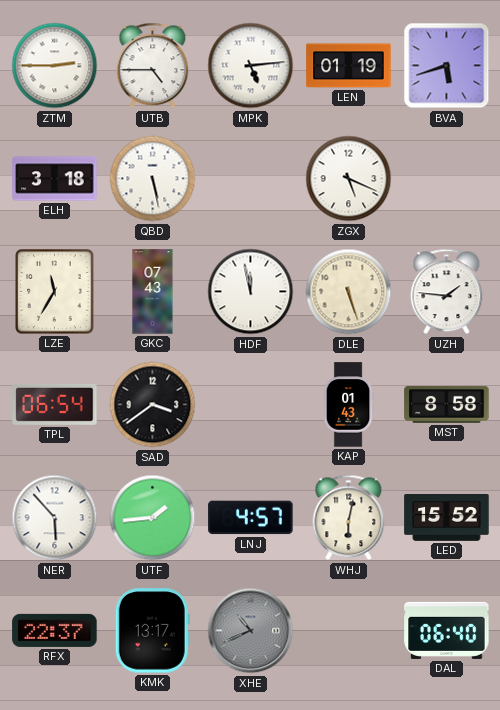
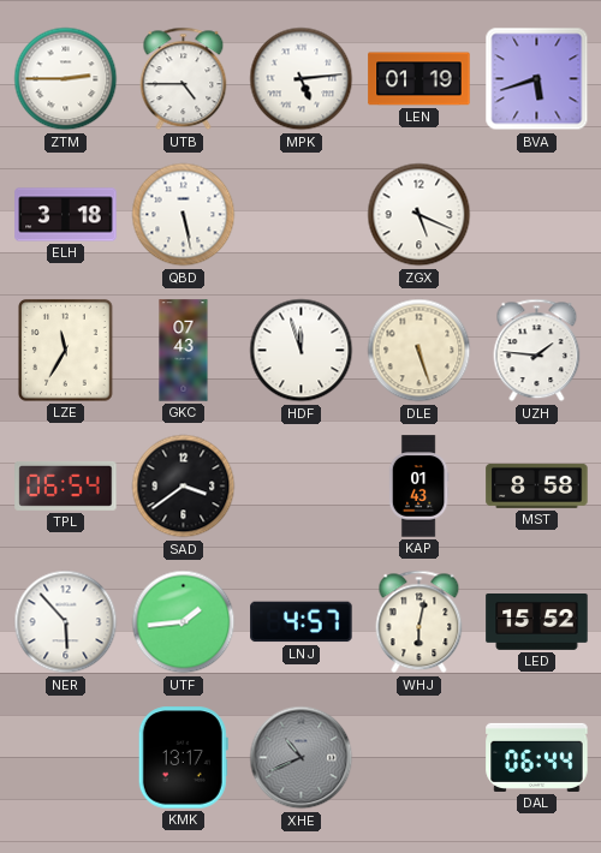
HDF: 11:58 -> 11:57
RFX: 22:37 -> none
DAL: 06:40 -> 06:44
